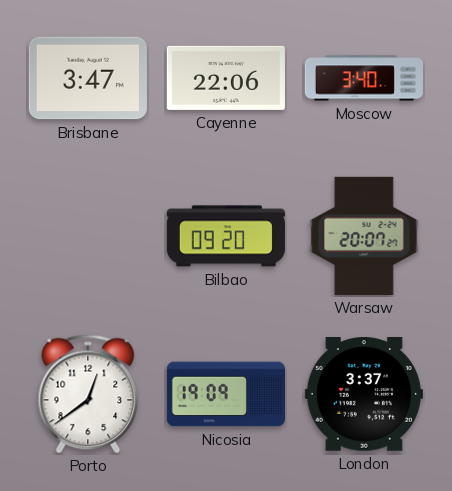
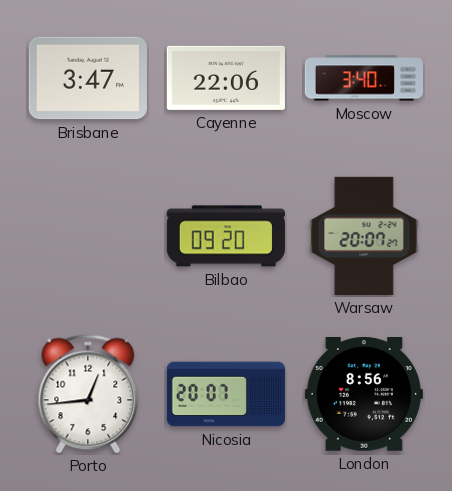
Porto: 12:39 -> 12:44
Nicosia: 19:09 -> 20:07
London: 3:37 -> 8:56
